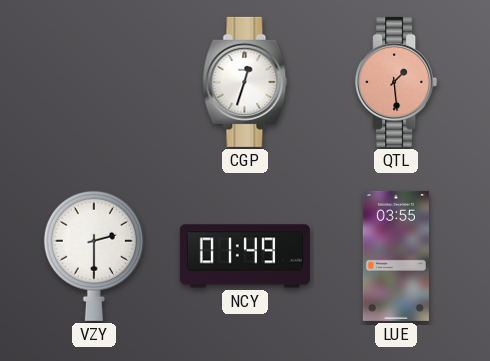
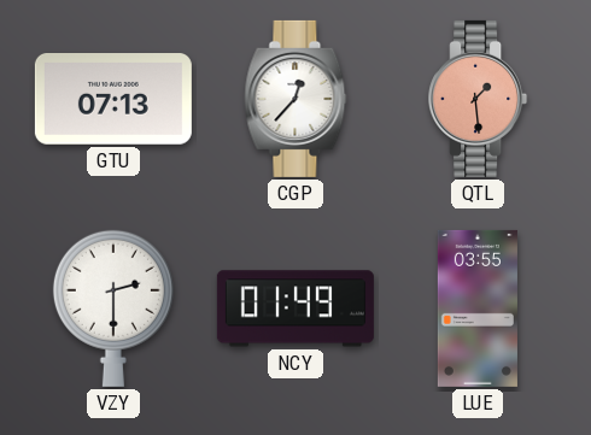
GTU: none -> 07:13
CGP: 12:33 -> 12:37
